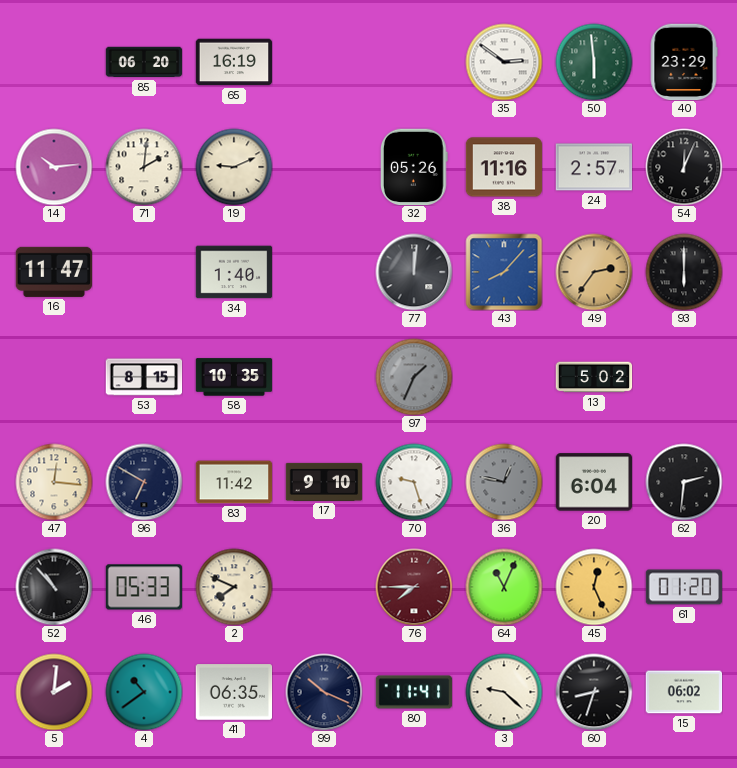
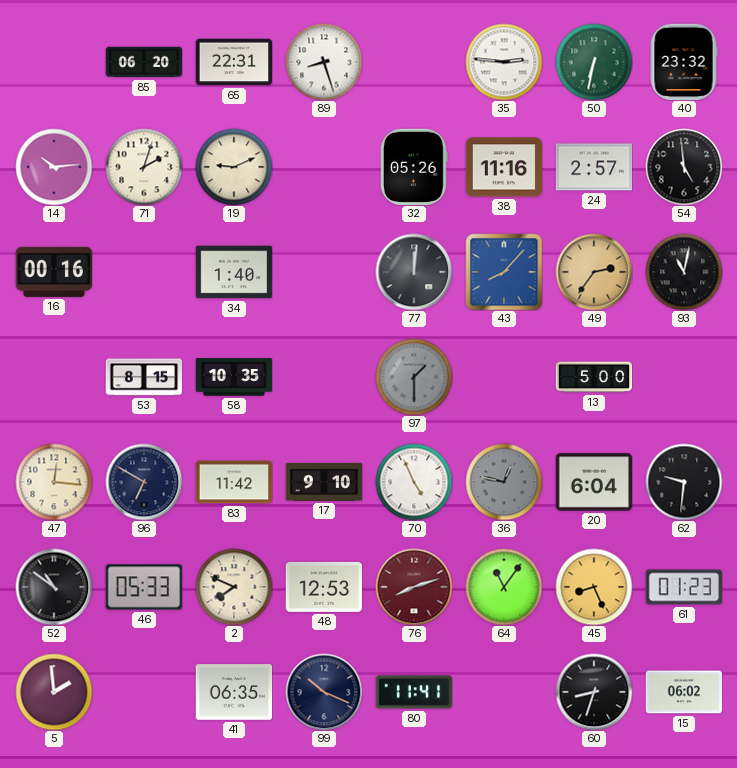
65: 16:19 -> 22:31
89: none -> 8:27
35: 2:51 -> 2:46
50: 5:59 -> 6:32
40: 23:29 -> 23:32
71: 2:01 -> 2:03
54: 12:04 -> 4:59
16: 11:47 -> 00:16
93: 6:00 -> 11:02
97: 1:34 -> 1:30
13: 5:02 -> 5:00
70: 9:27 -> 4:56
62: 2:31 -> 9:31
52: 10:53 -> 10:51
48: none -> 12:53
76: 7:45 -> 8:12
64: 11:04 -> 11:06
45: 12:26 -> 8:26
61: 01:20 -> 01:23
5: 2:01 -> 1:59
4: 10:39 -> none
3: 9:22 -> none
